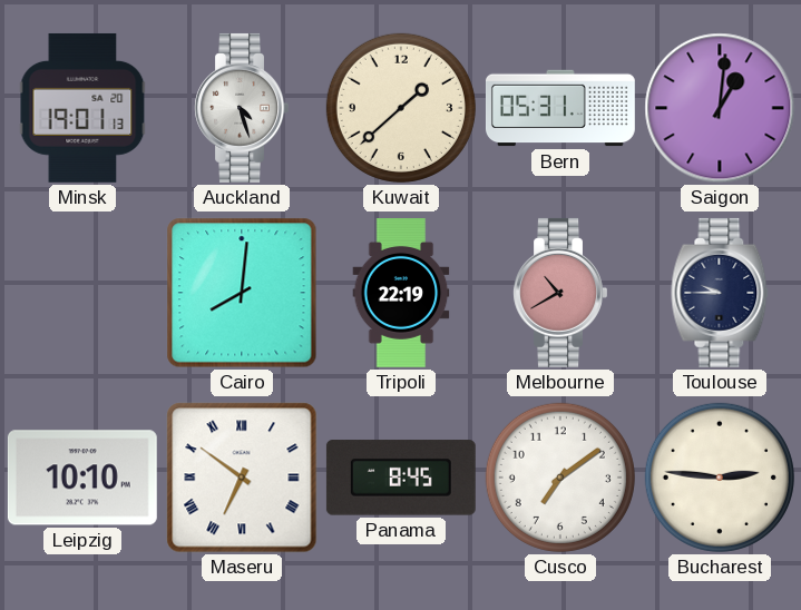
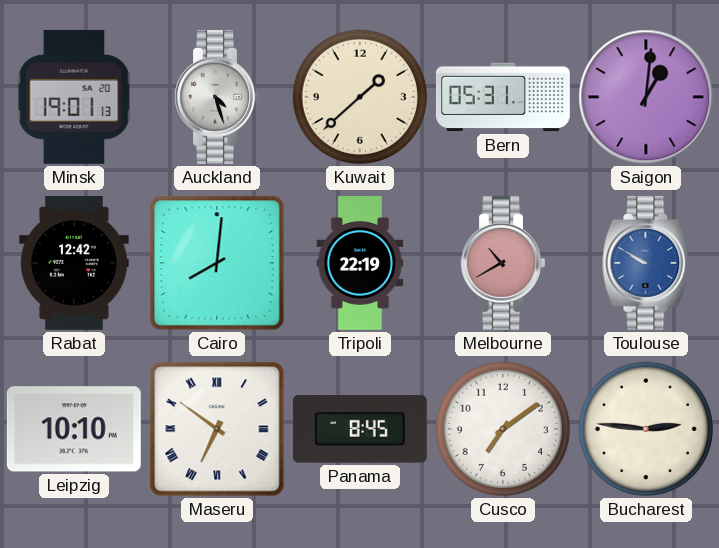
Rabat: none -> 12:42
Toulouse: 9:45 -> 9:50
Toulouse dial: navy -> blue
